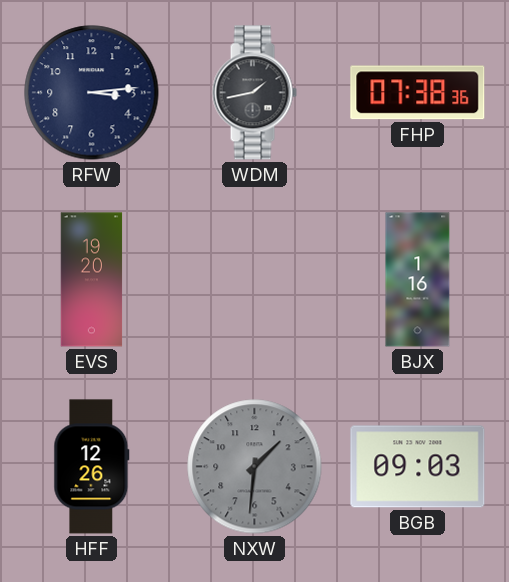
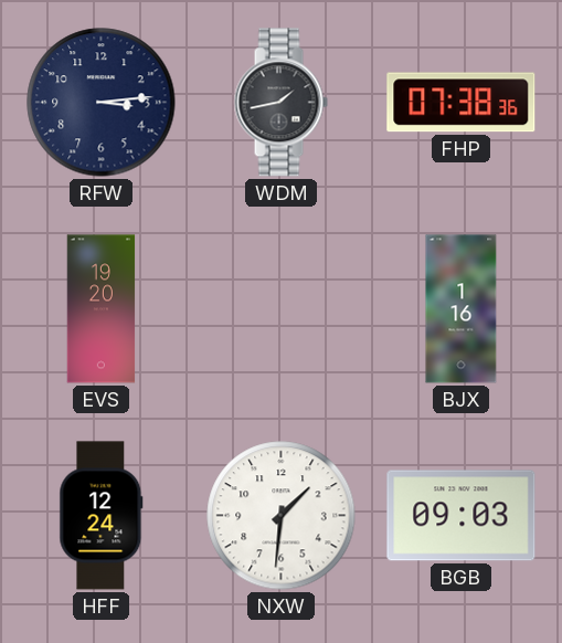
HFF: 12:26 -> 12:24
NXW dial: grey -> white
